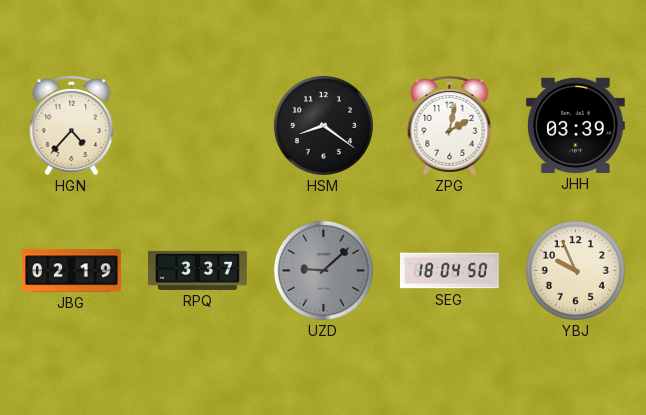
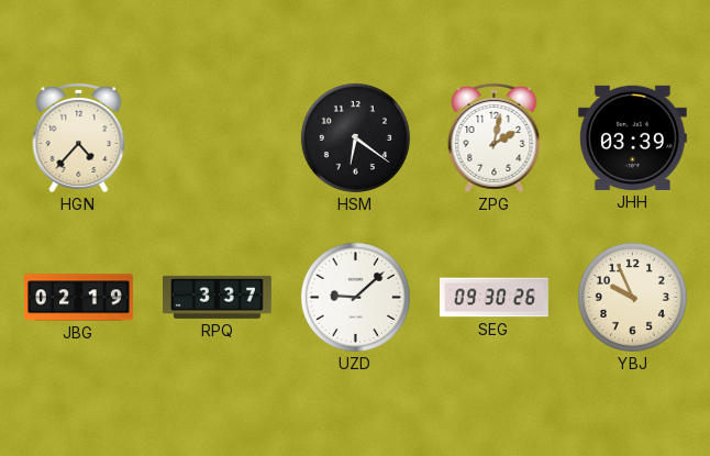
HSM: 8:21 -> 6:21
UZD dial: grey -> white
SEG: 18:04 -> 09:30
